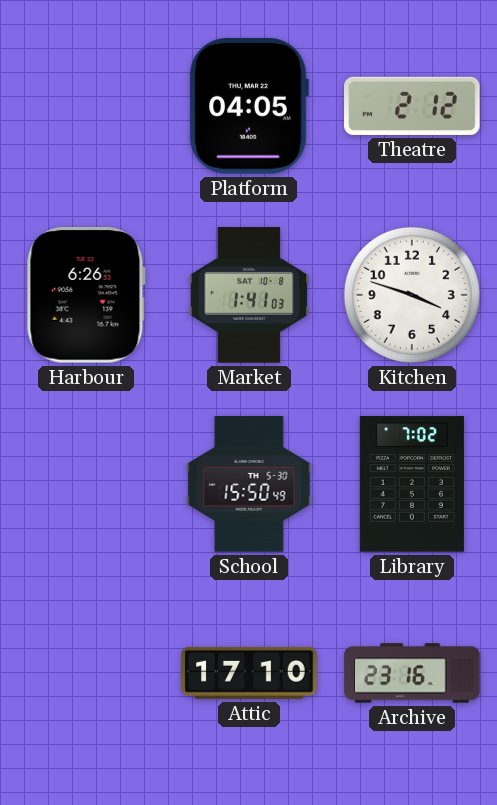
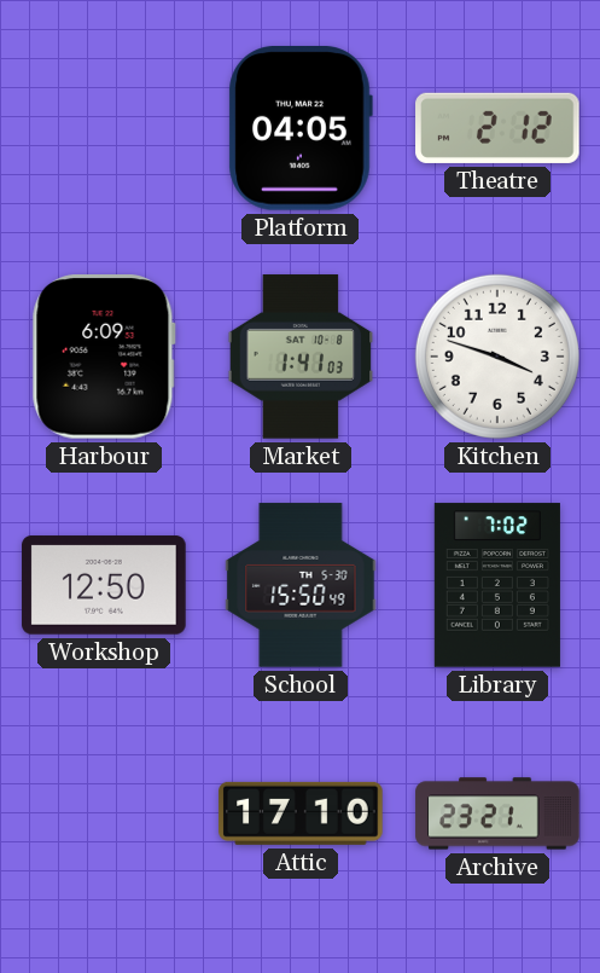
Harbour: 6:26 -> 6:09
Workshop: none -> 12:50
Archive: 23:16 -> 23:21
